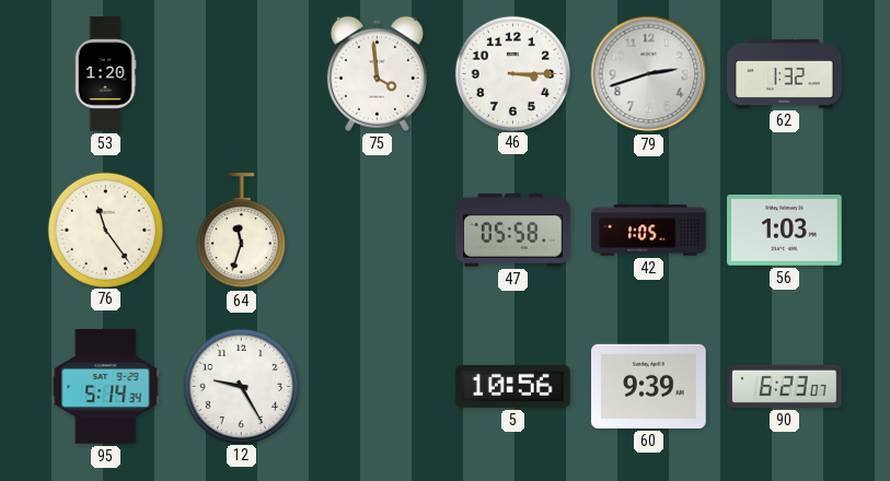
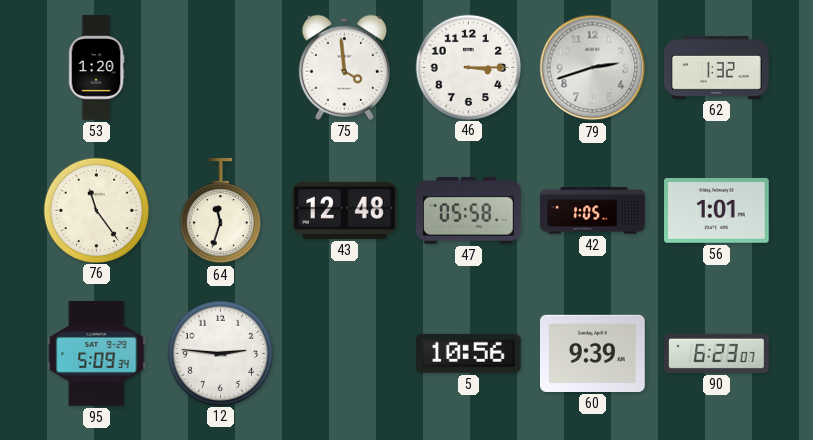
43: none -> 12:48
56: 1:03 -> 1:01
95: 5:14 -> 5:09
12: 9:25 -> 2:46
